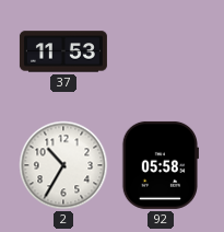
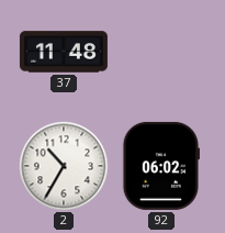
37: 11:53 -> 11:48
92: 05:58 -> 06:02
